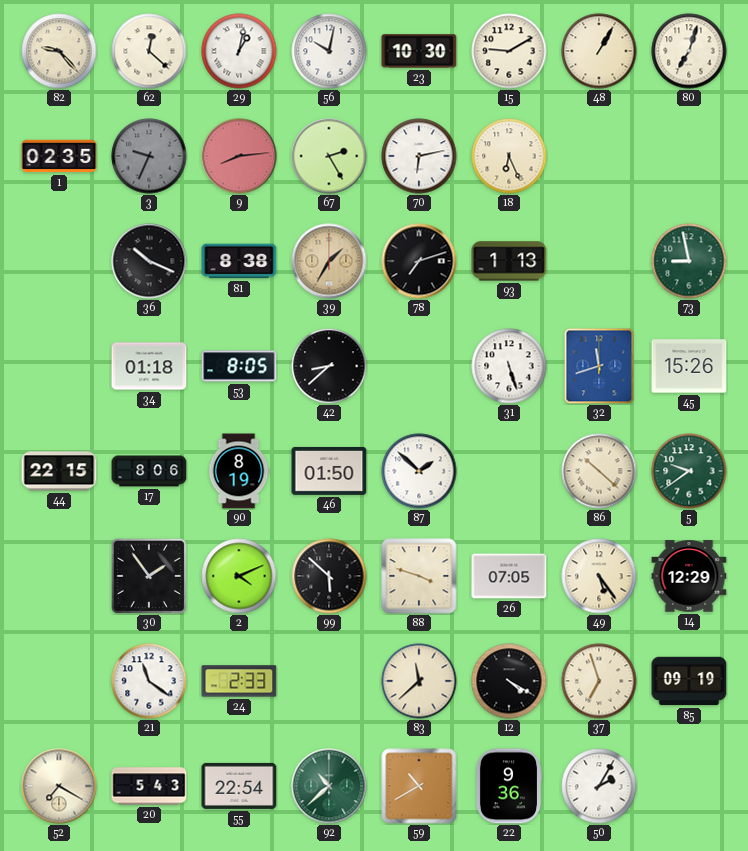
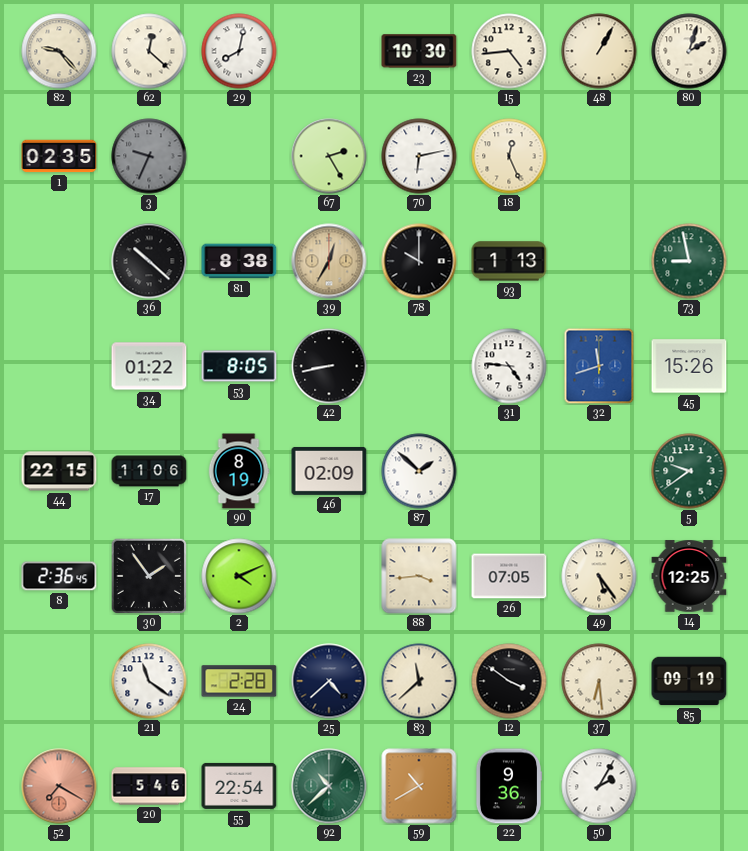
29: 1:02 -> 8:02
56: 10:02 -> none
15: 9:10 -> 4:44
80: 7:03 -> 2:03
9: 8:14 -> none
18: 6:26 -> 12:26
36: 10:19 -> 10:22
39: 1:35 -> 12:35
78: 7:12 -> 10:00
34: 01:18 -> 01:22
42: 8:38 -> 8:43
31: 5:27 -> 4:46
17: 8:06 -> 11:06
46: 01:50 -> 02:09
86: 10:22 -> none
8: none -> 2:36
99: 5:52 -> none
88: 3:48 -> 3:44
14: 12:29 -> 12:25
24: 2:33 -> 2:28
25: none -> 4:38
12: 4:20 -> 3:51
37: 6:57 -> 6:29
52 dial: cream -> salmon
20: 5:43 -> 5:46
